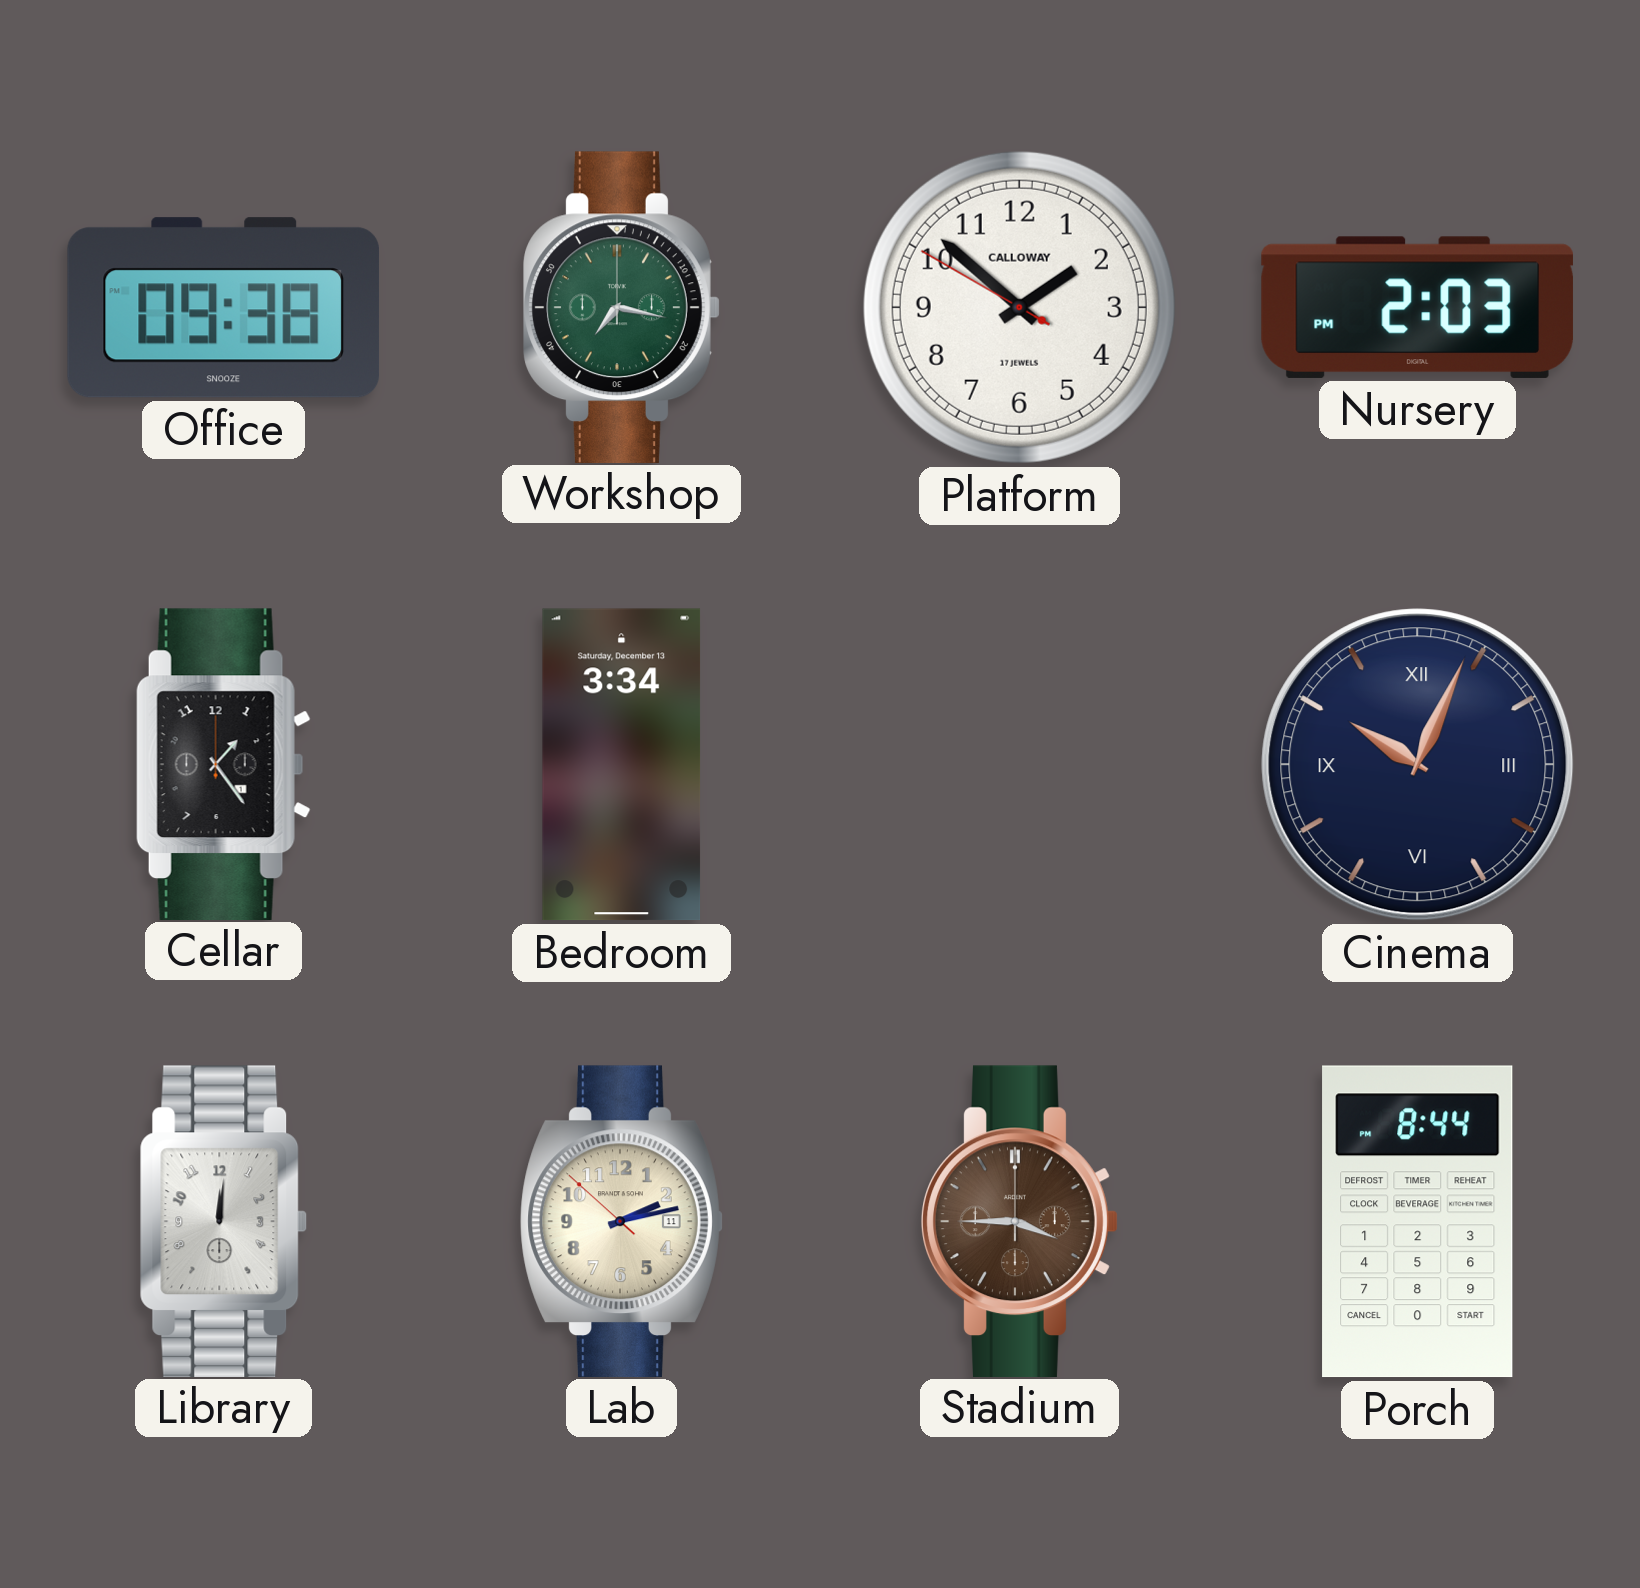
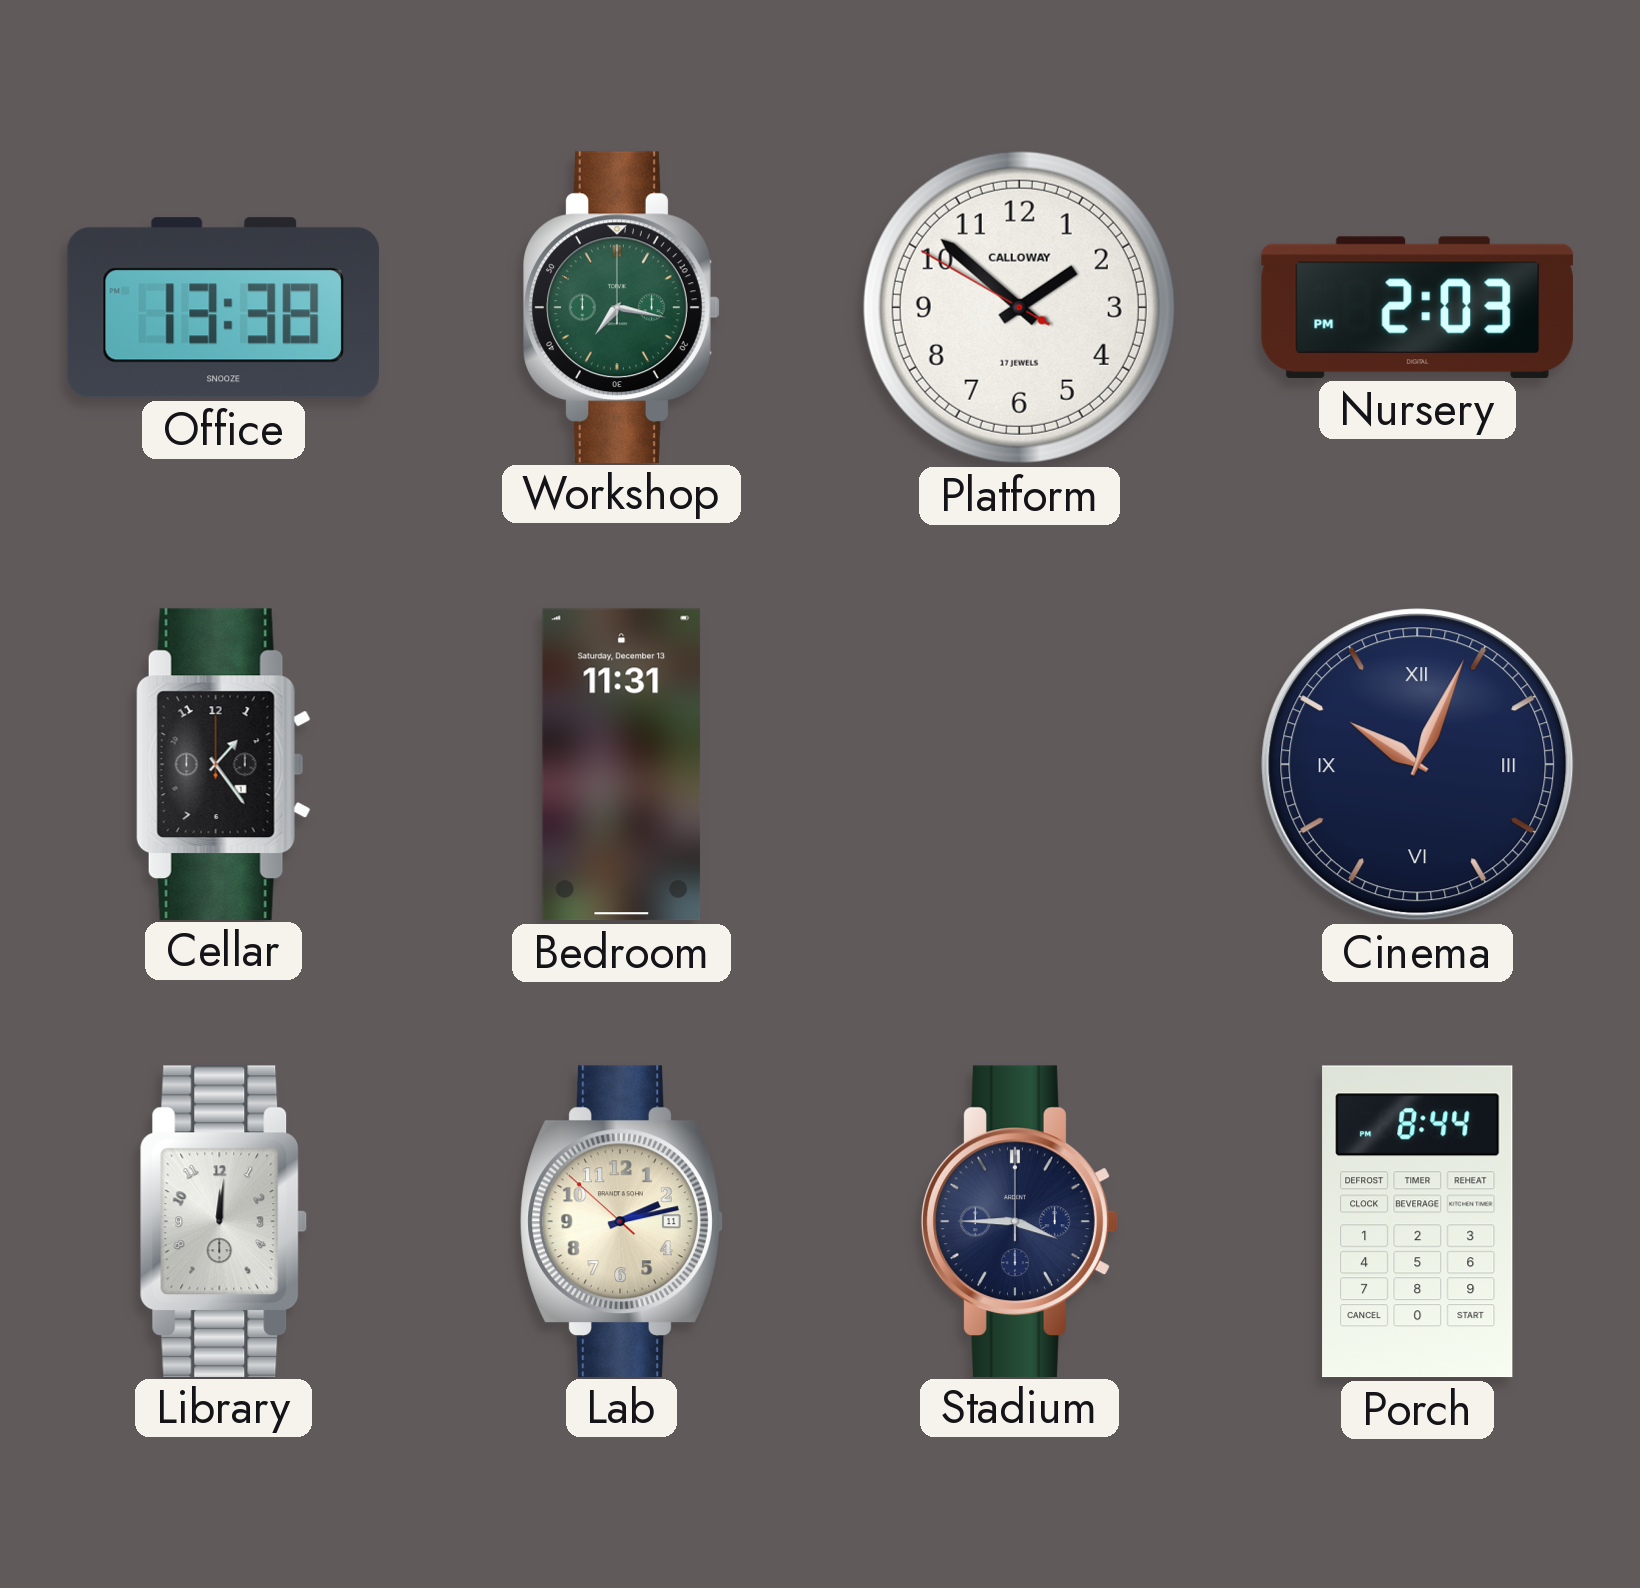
Office: 09:38 -> 13:38
Bedroom: 3:34 -> 11:31
Stadium dial: brown -> navy
